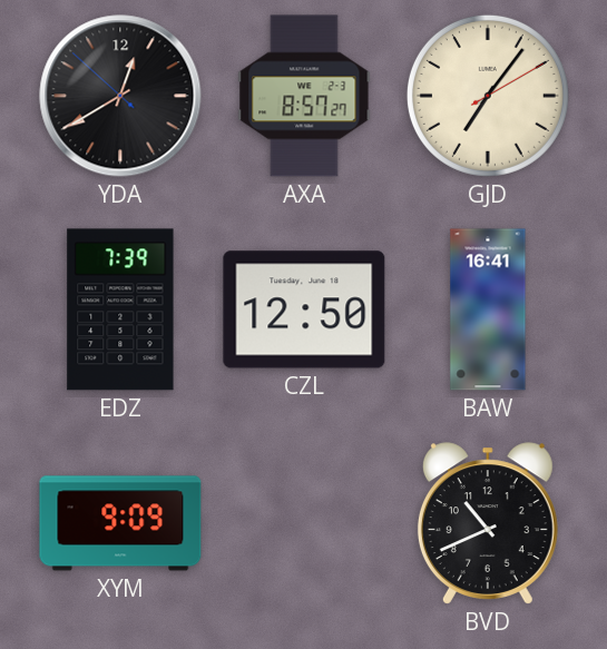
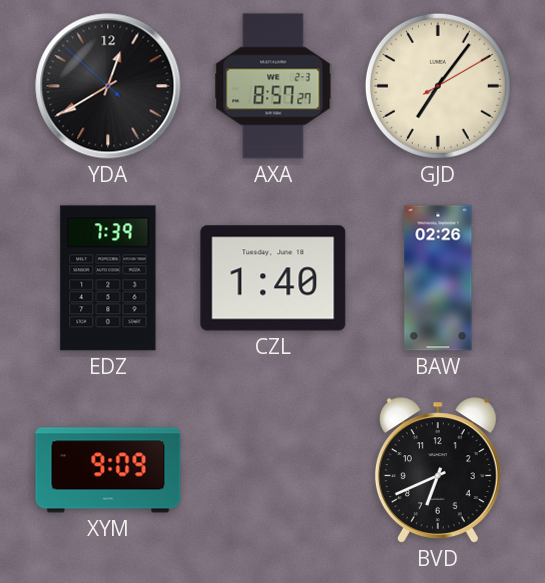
CZL: 12:50 -> 1:40
BAW: 16:41 -> 02:26
BVD: 10:41 -> 6:41
